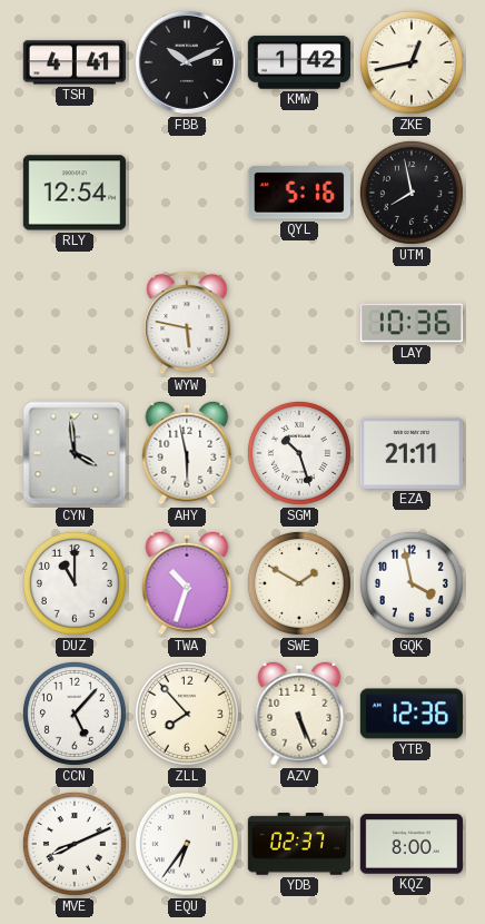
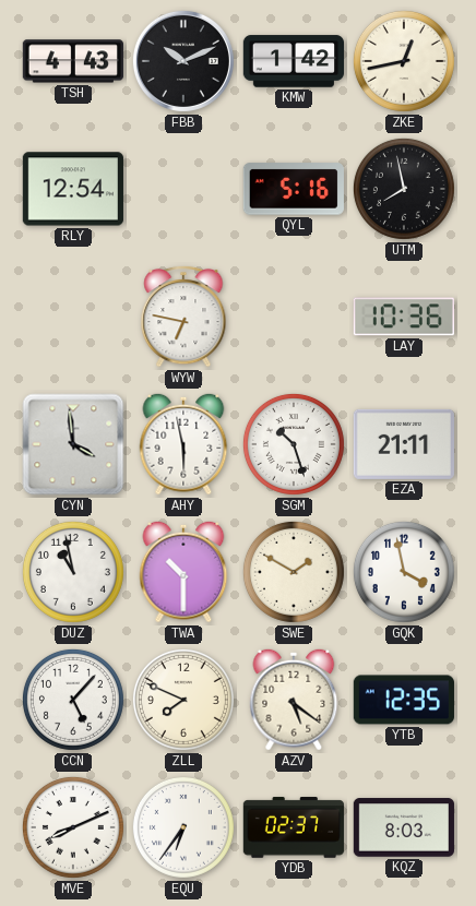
TSH: 4:41 -> 4:43
WYW: 5:47 -> 6:47
DUZ: 11:00 -> 10:58
TWA: 10:33 -> 10:30
ZLL: 7:53 -> 7:49
AZV: 5:26 -> 5:21
YTB: 12:36 -> 12:35
KQZ: 8:00 -> 8:03
